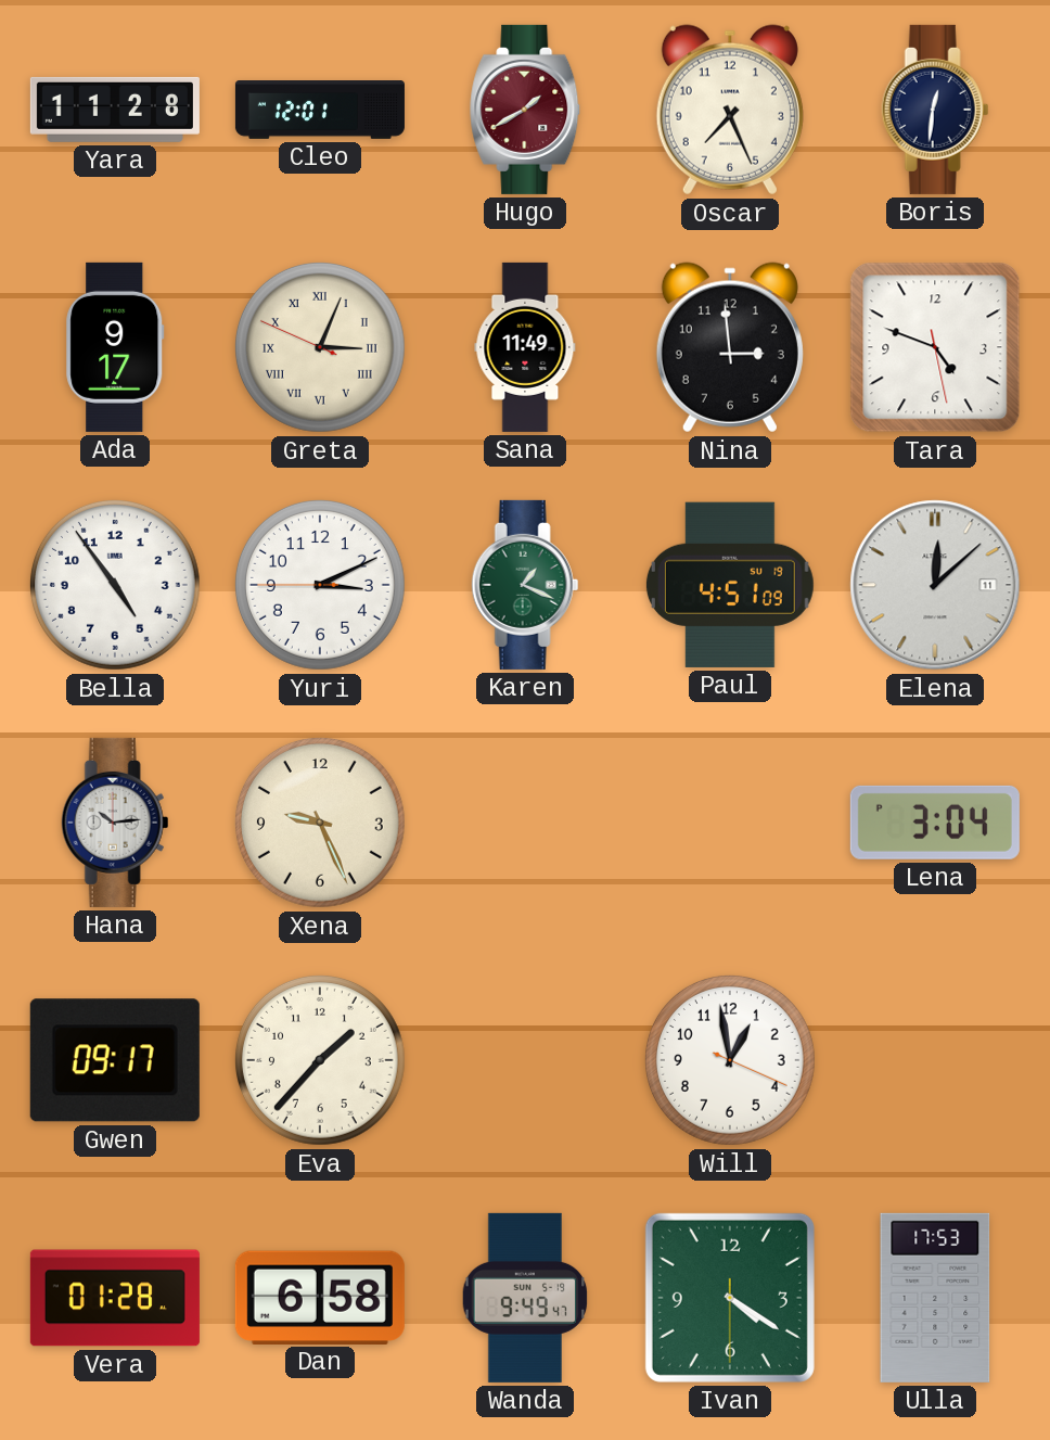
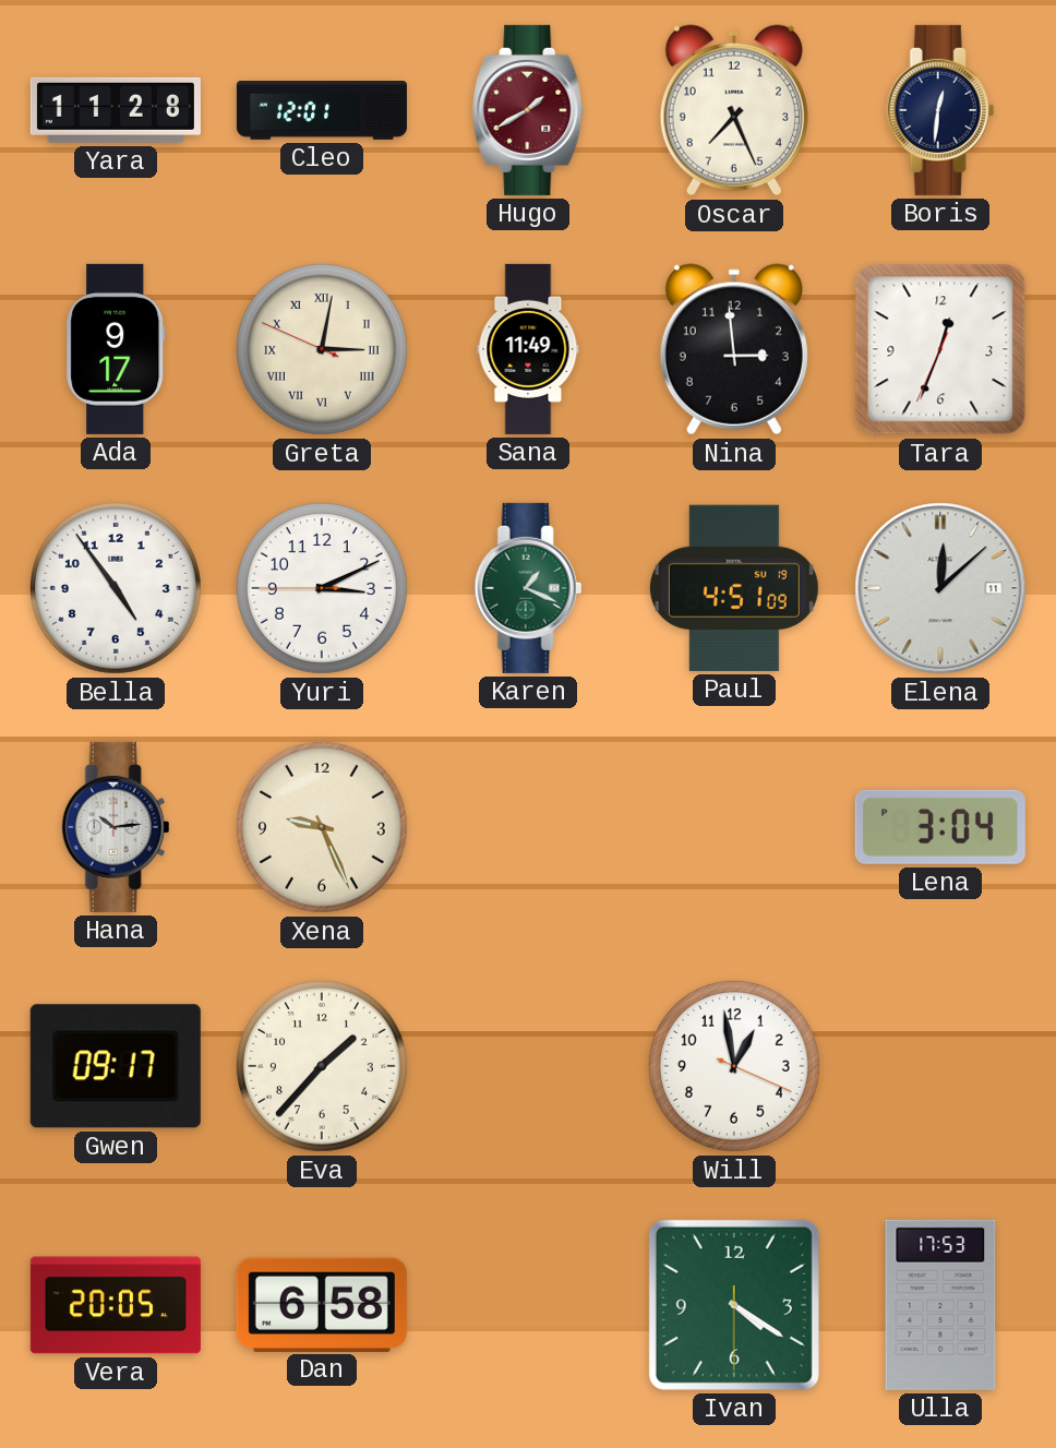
Greta: 3:03 -> 3:01
Tara: 4:48 -> 12:33
Vera: 01:28 -> 20:05
Wanda: 9:49 -> none
